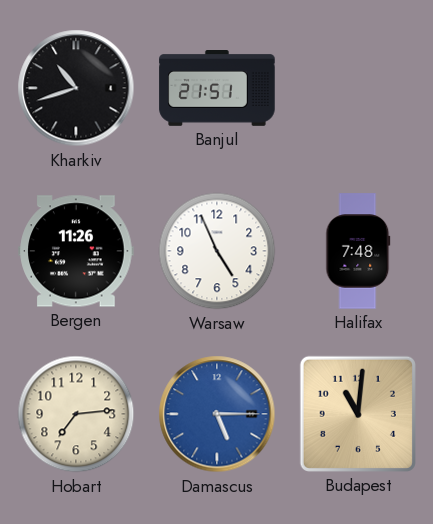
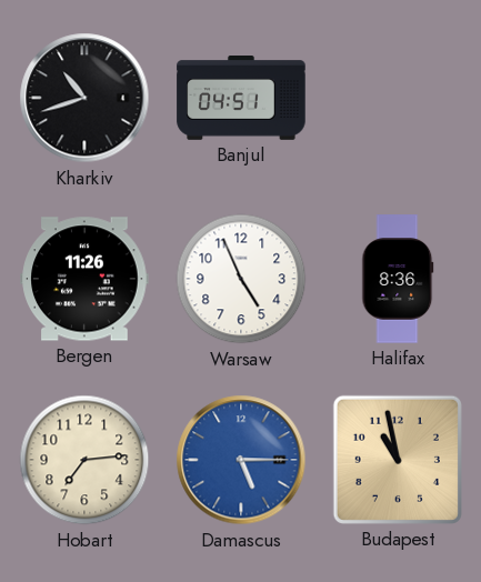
Banjul: 21:51 -> 04:51
Halifax: 7:48 -> 8:36
Budapest: 11:01 -> 10:58
